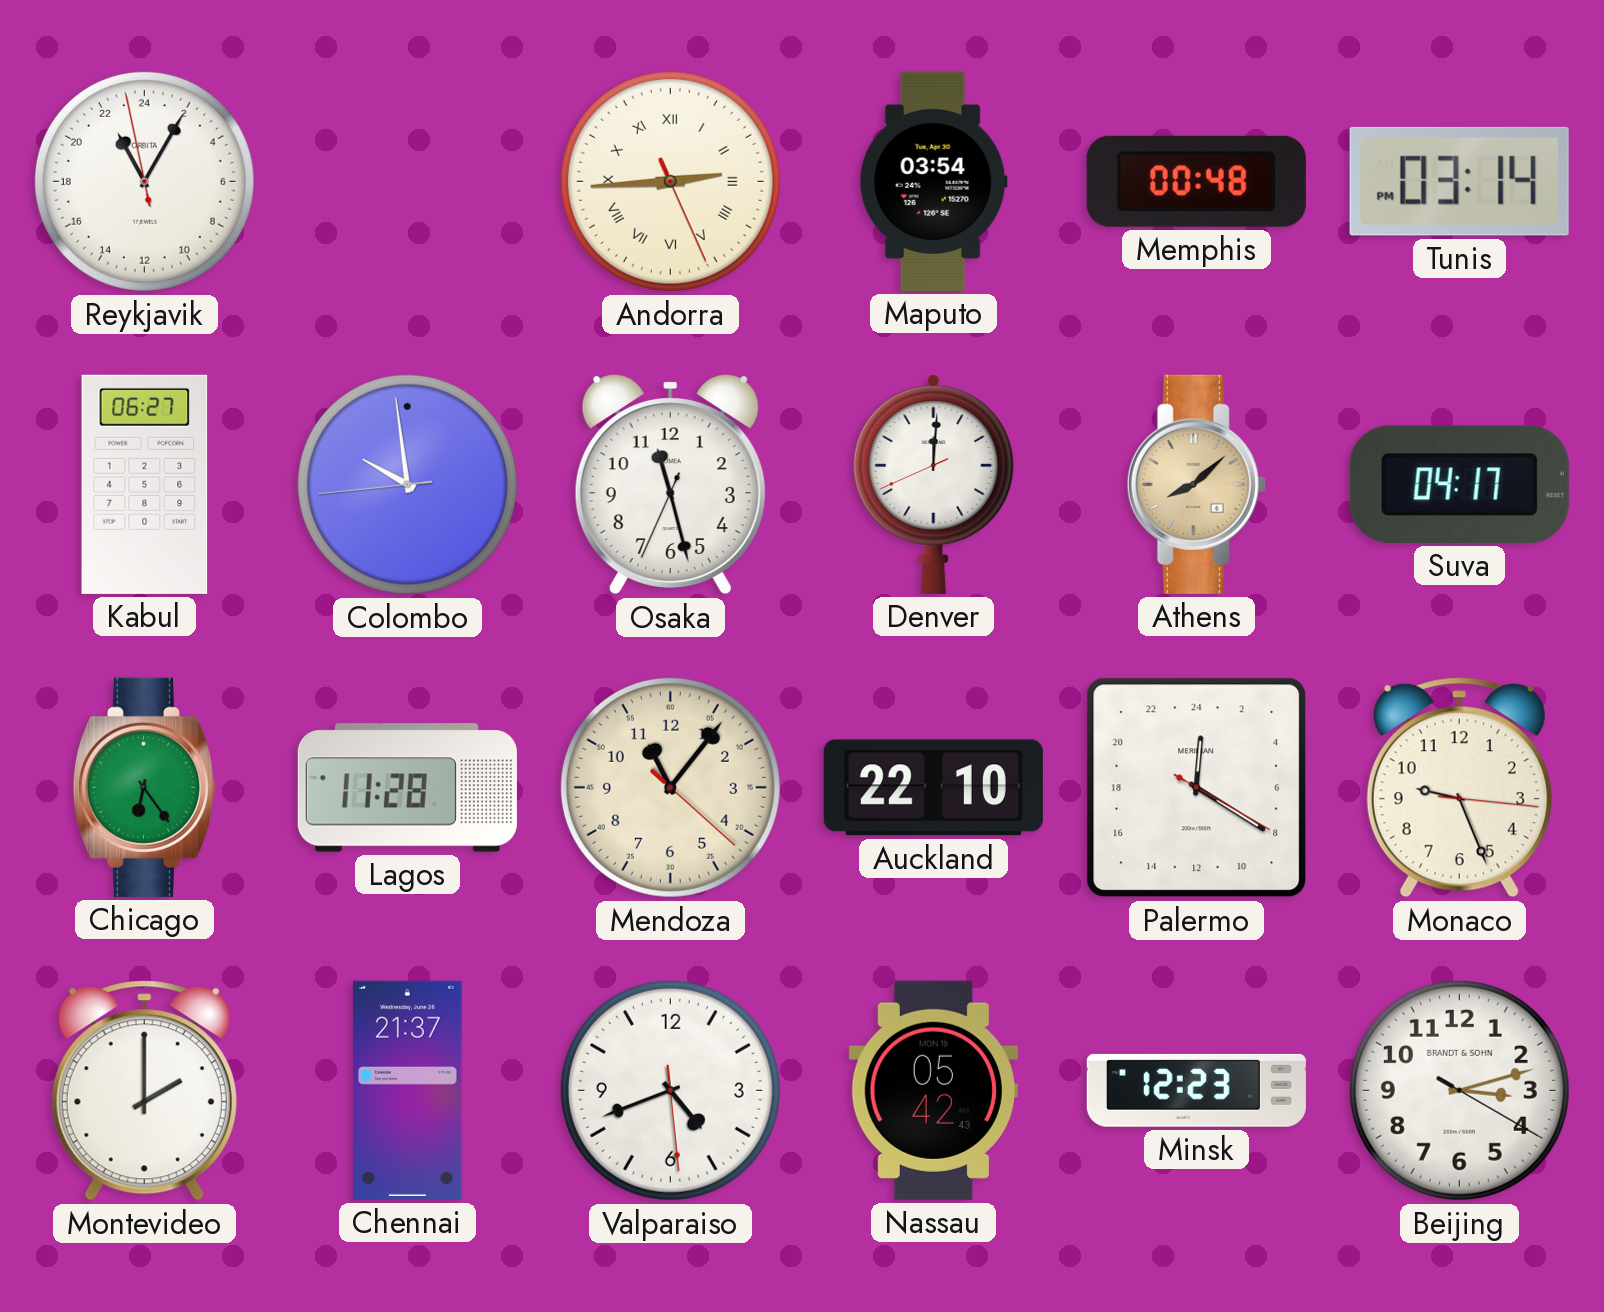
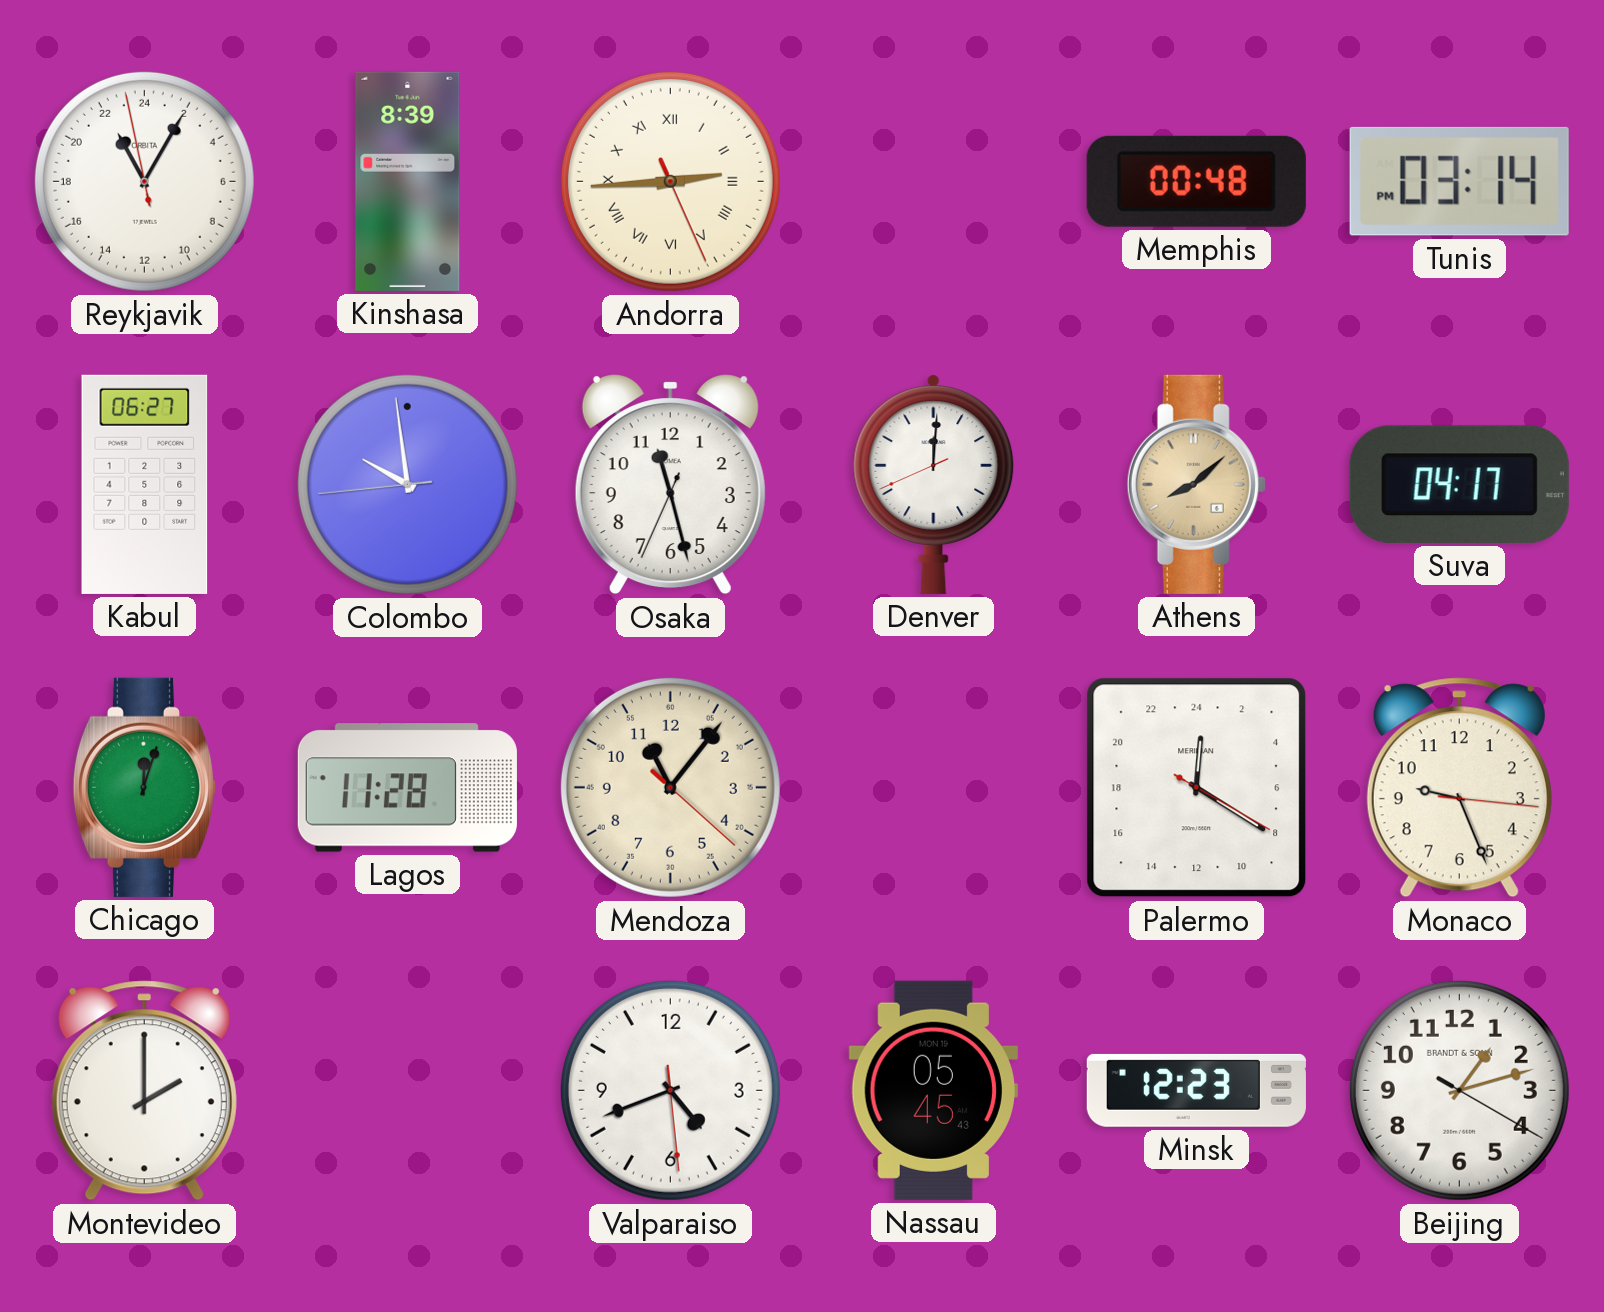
Kinshasa: none -> 8:39
Maputo: 03:54 -> none
Chicago: 6:24 -> 12:03
Auckland: 22:10 -> none
Chennai: 21:37 -> none
Nassau: 05:42 -> 05:45
Beijing: 3:12 -> 1:12
